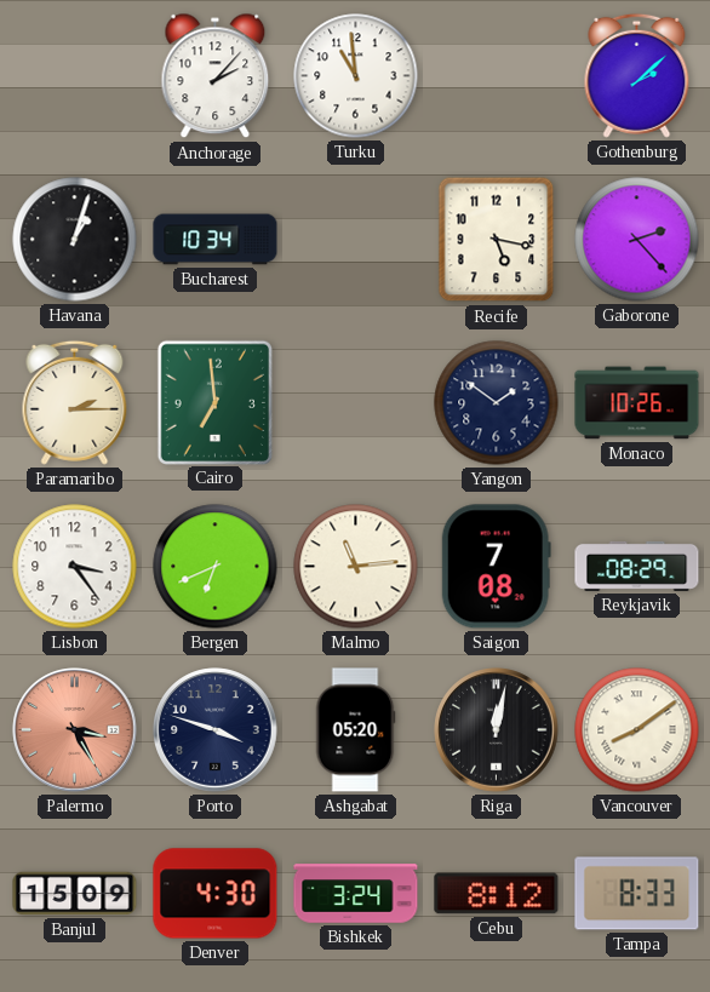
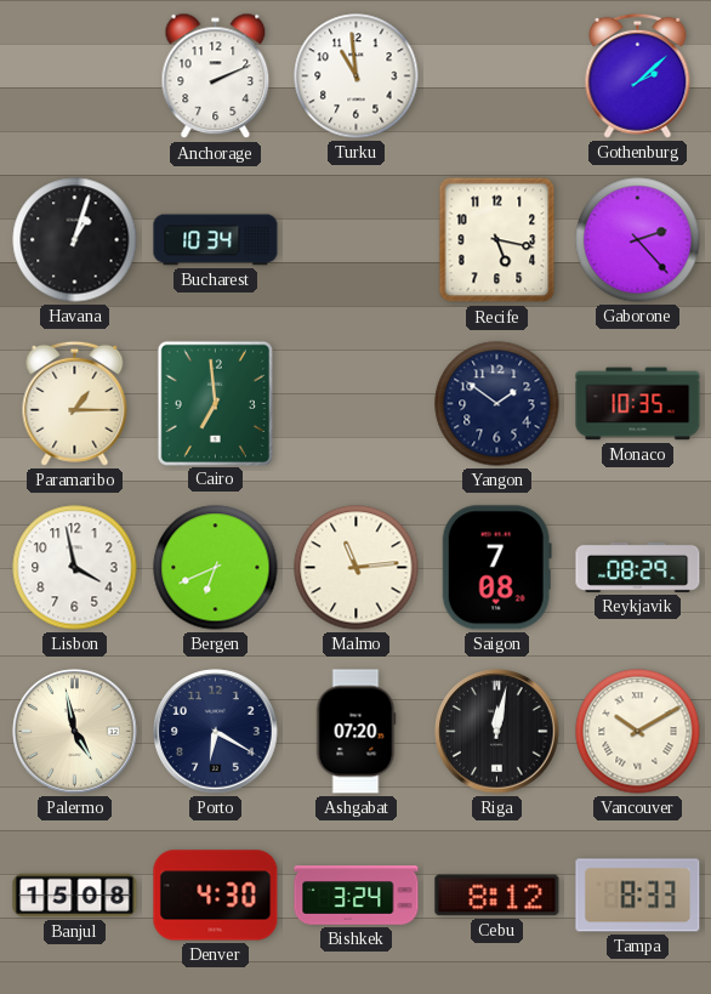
Anchorage: 2:07 -> 2:11
Paramaribo: 2:15 -> 1:15
Monaco: 10:26 -> 10:35
Lisbon: 3:24 -> 3:58
Palermo: 3:25 -> 4:58
Palermo dial: salmon -> cream
Porto: 3:48 -> 6:20
Ashgabat: 05:20 -> 07:20
Vancouver: 8:09 -> 10:10
Banjul: 15:09 -> 15:08
